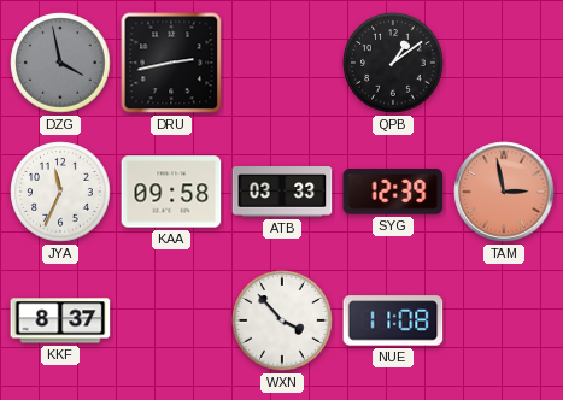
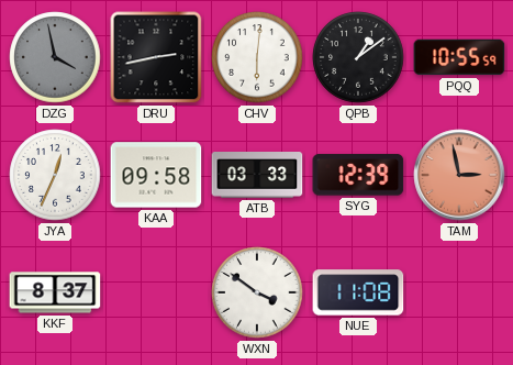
CHV: none -> 6:01
PQQ: none -> 10:55
JYA: 11:34 -> 12:34
WXN: 3:53 -> 3:51
